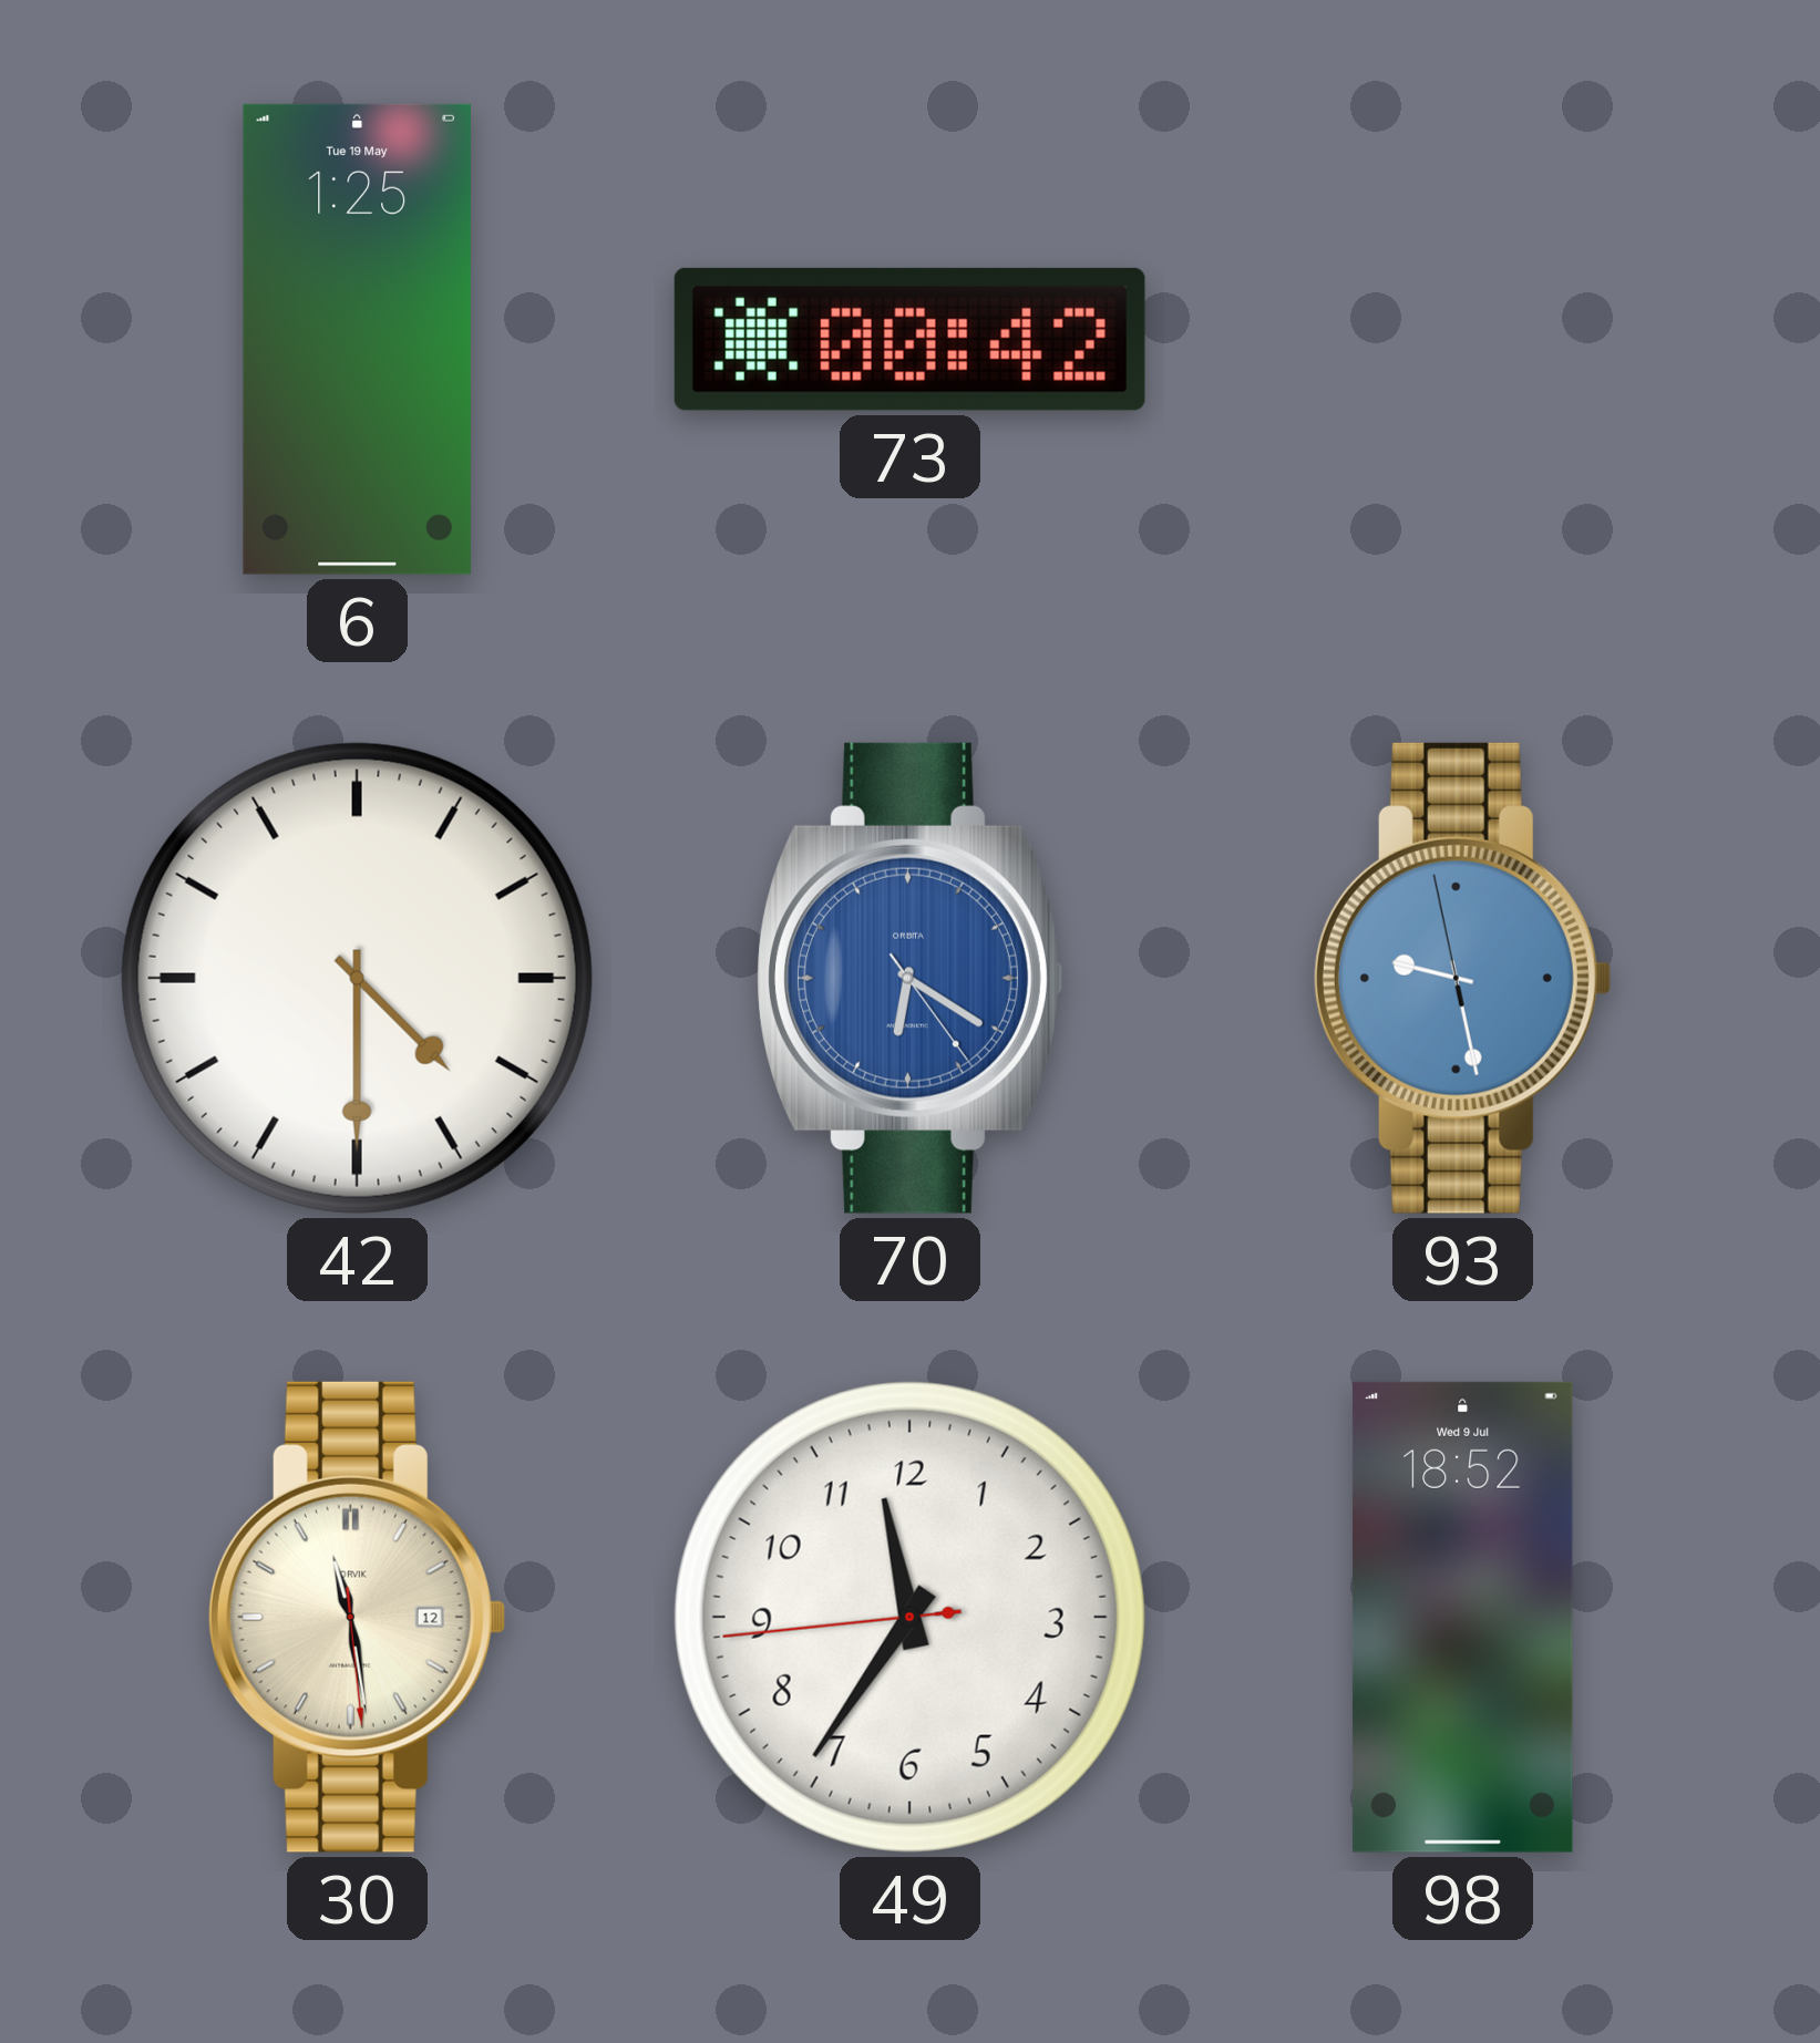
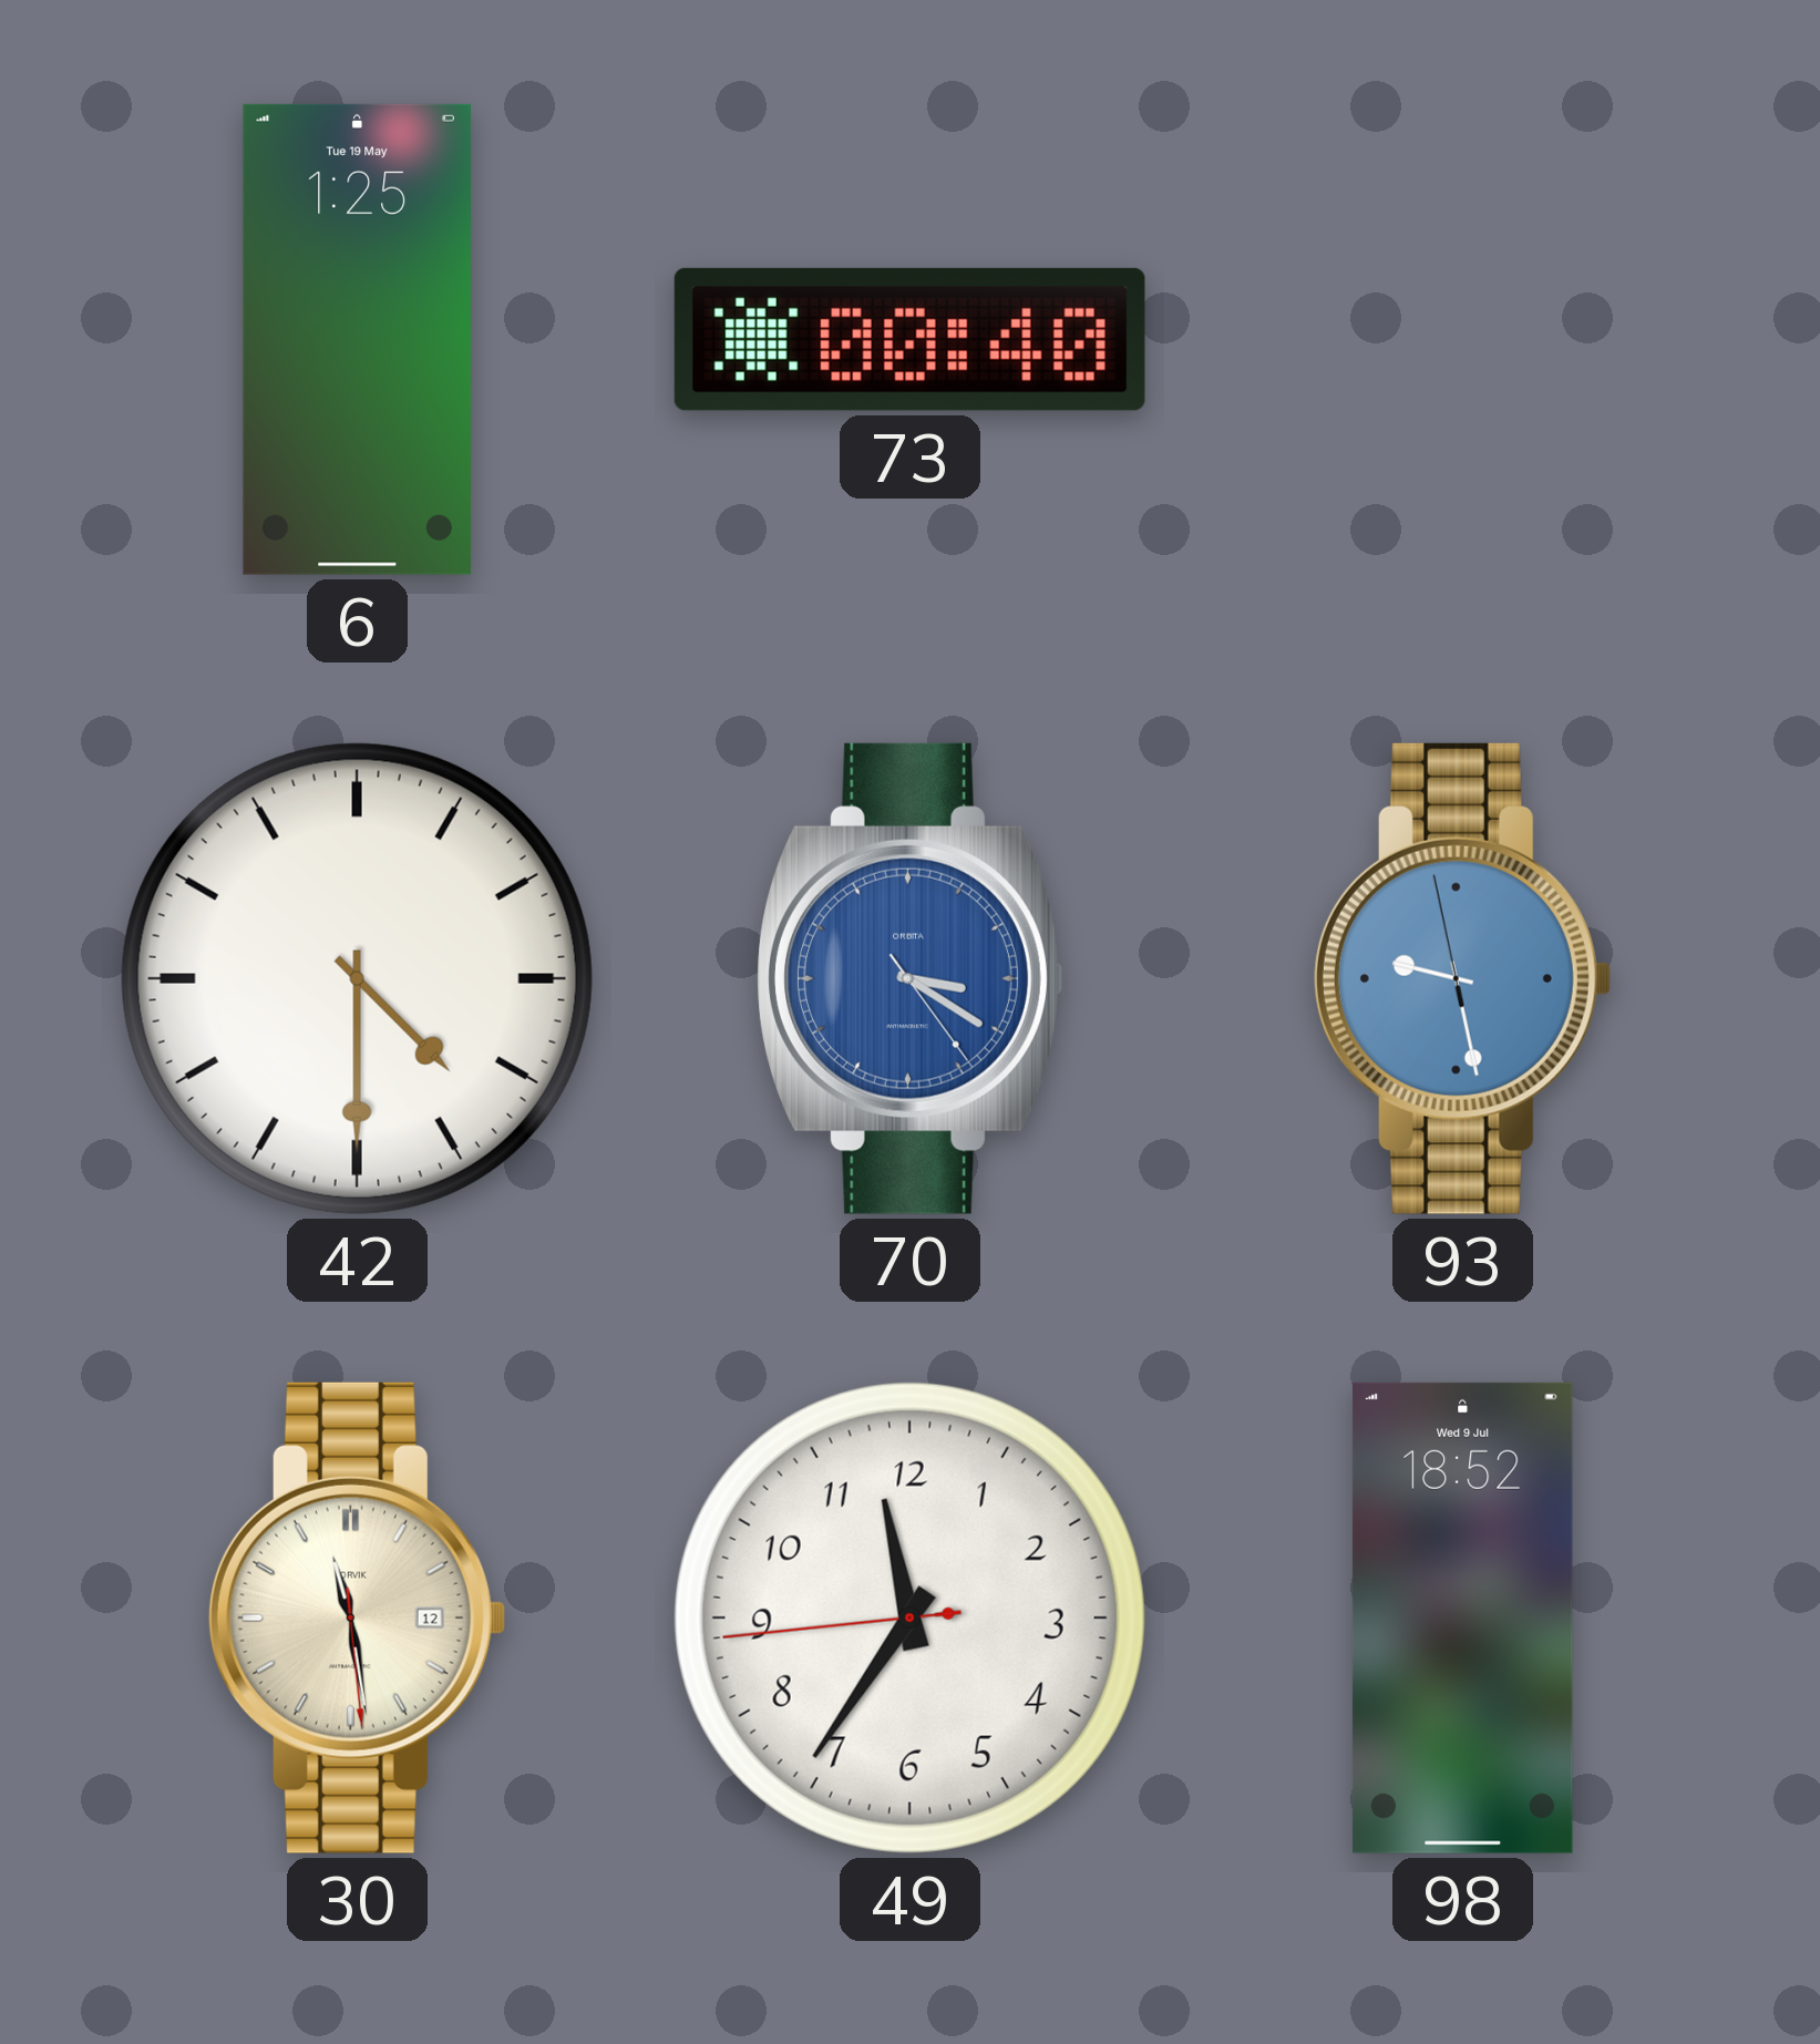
73: 00:42 -> 00:40
70: 6:20 -> 3:20
